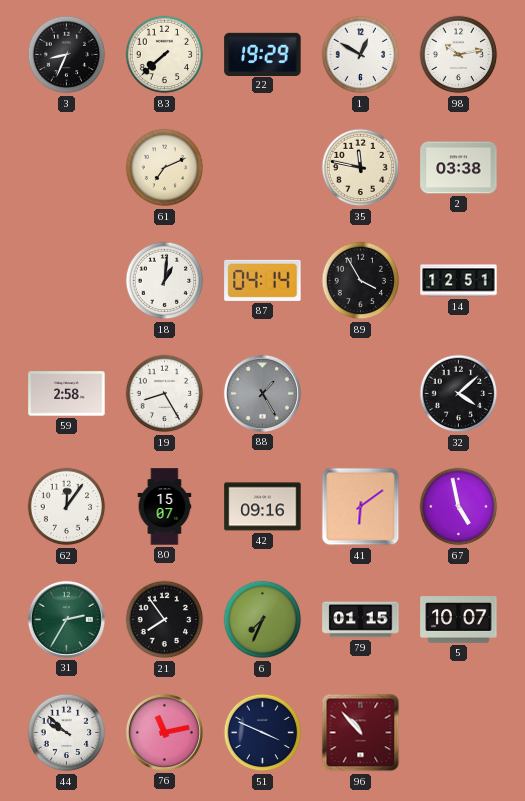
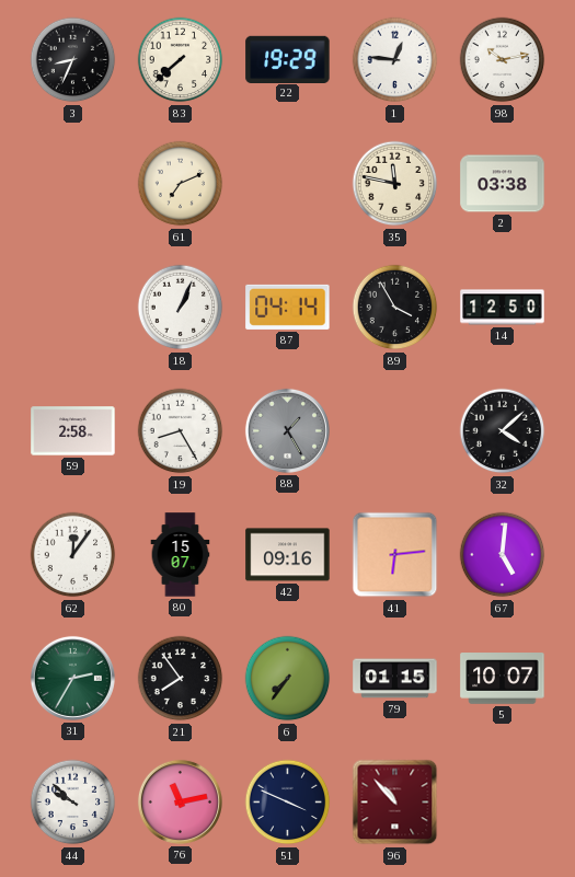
1: 12:50 -> 12:46
18: 1:01 -> 1:04
14: 12:51 -> 12:50
41: 6:09 -> 6:14
67: 4:58 -> 5:01
6: 7:34 -> 7:36
